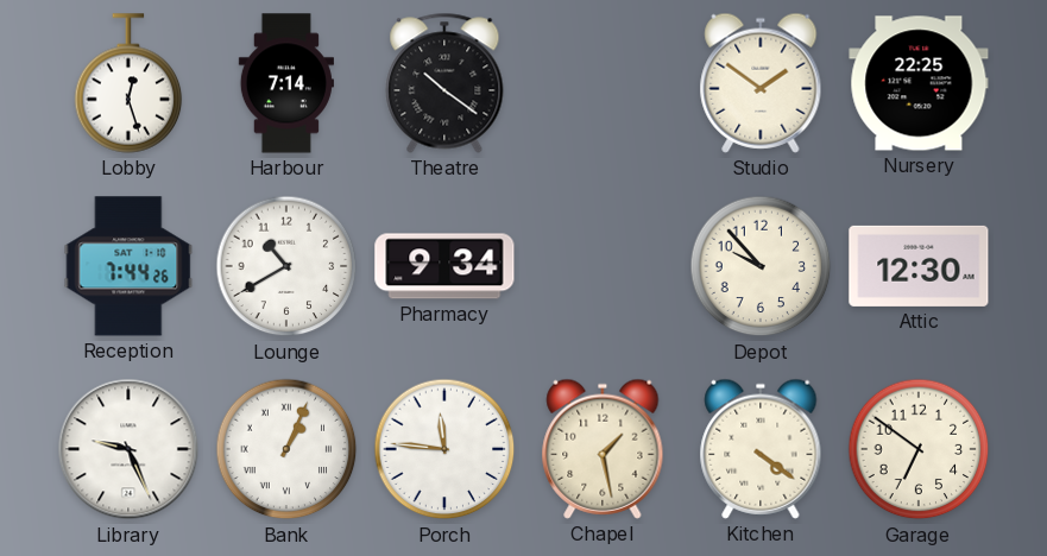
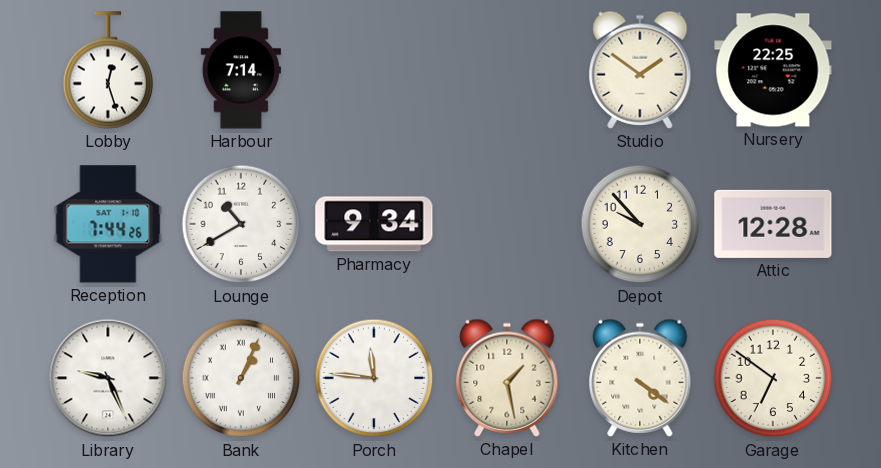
Theatre: 10:21 -> none
Attic: 12:30 -> 12:28
